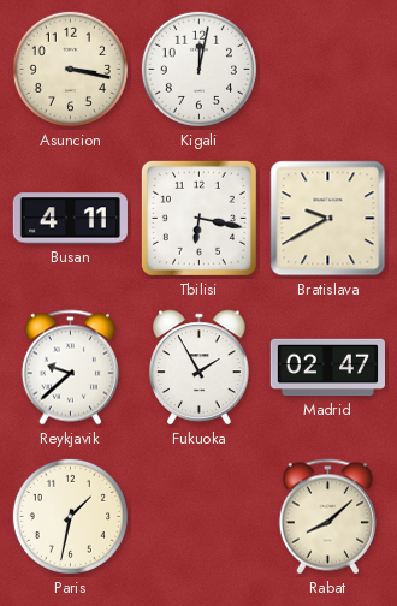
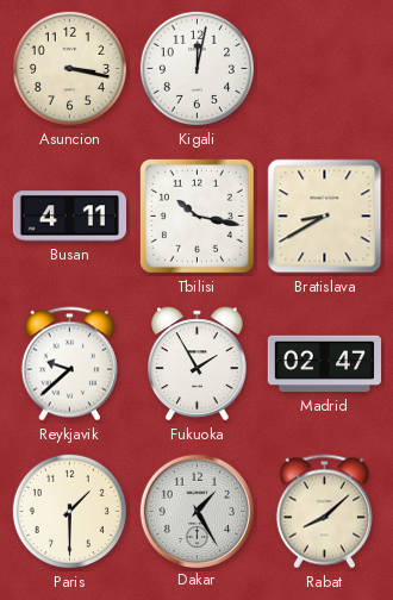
Tbilisi: 6:17 -> 10:17
Bratislava: 9:40 -> 8:40
Paris: 1:32 -> 1:30
Dakar: none -> 1:25
